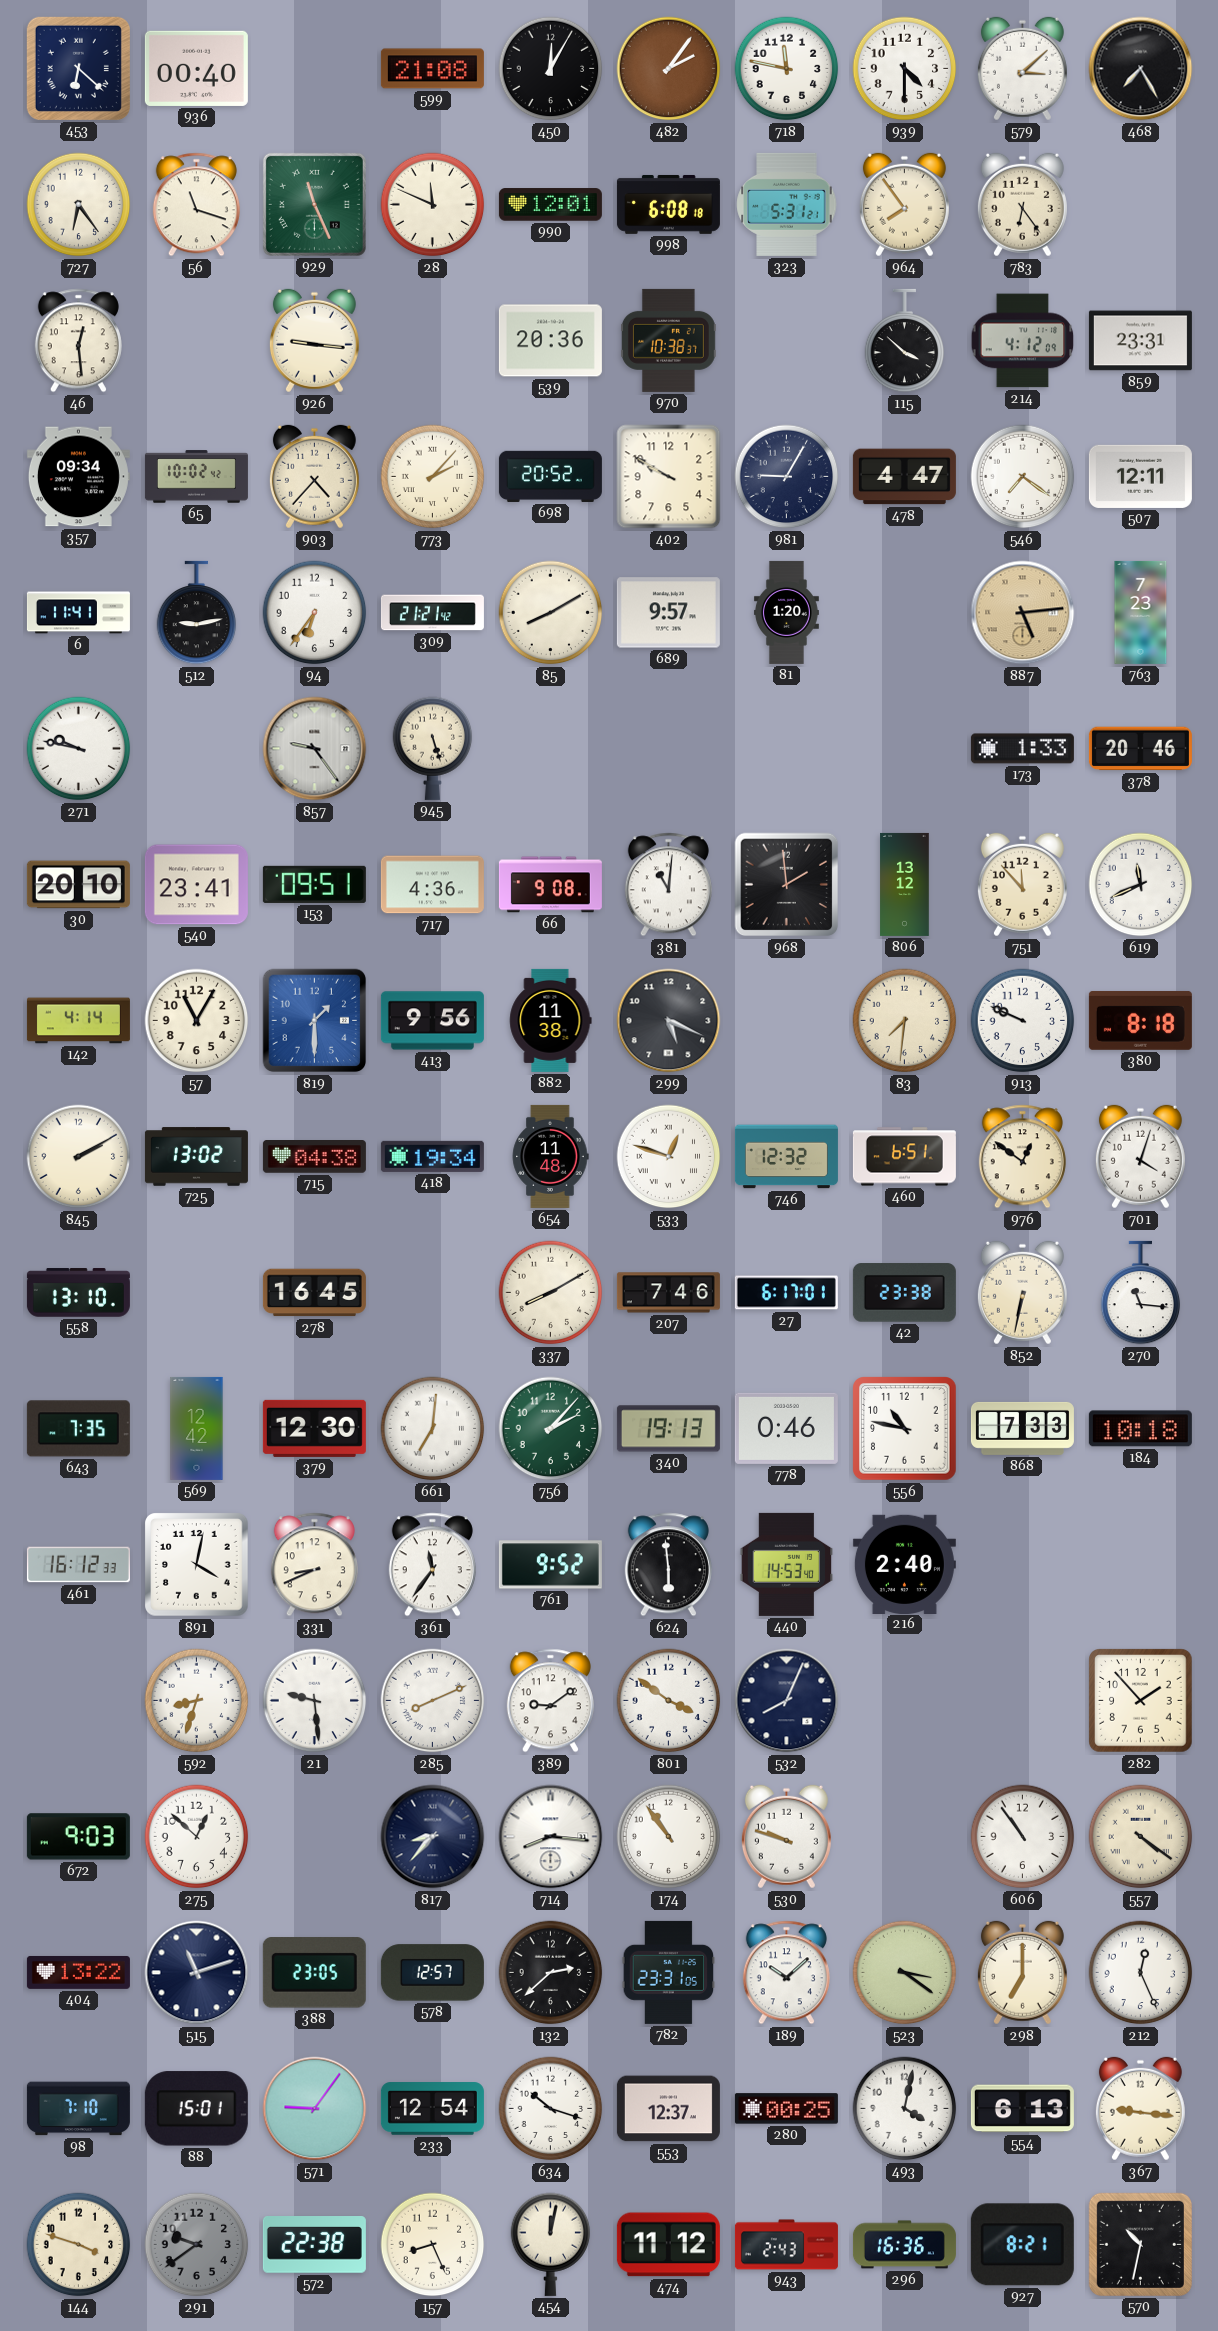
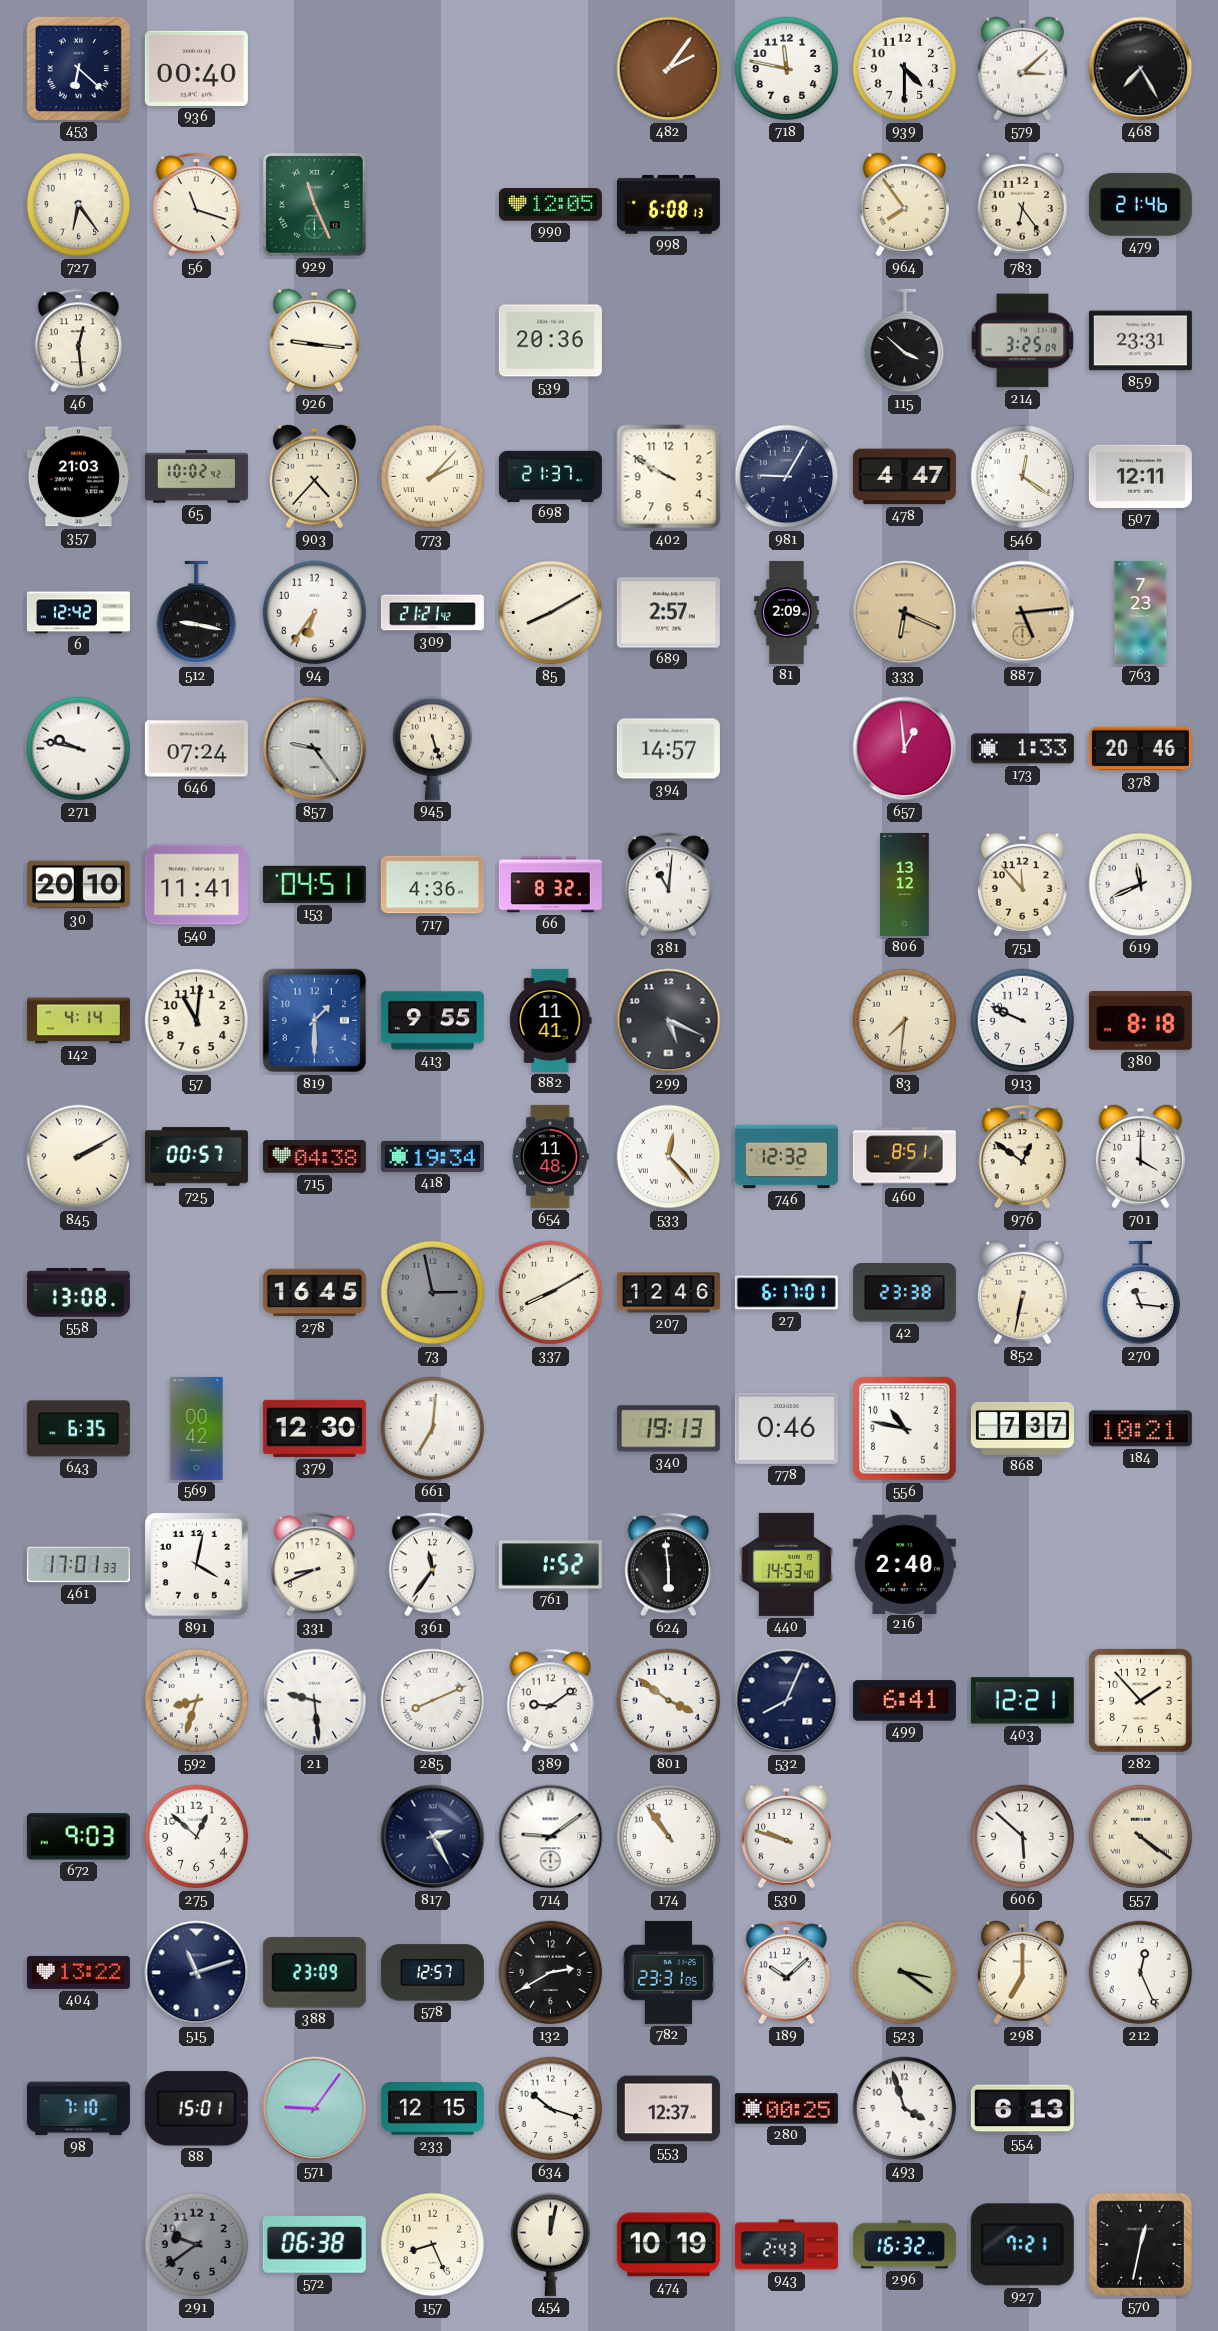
599: 21:08 -> none
450: 12:05 -> none
28: 11:49 -> none
990: 12:01 -> 12:05
998: 6:08:18 -> 6:08:13
323: 5:31 -> none
479: none -> 21:46
970: 10:38 -> none
214: 4:12 -> 3:25
357: 09:34 -> 21:03
698: 20:52 -> 21:37
546: 7:21 -> 12:21
6: 11:41 -> 12:42
512: 9:13 -> 9:17
689: 9:57 -> 2:57
81: 1:20 -> 2:09
333: none -> 6:19
646: none -> 07:24
394: none -> 14:57
657: none -> 12:59
540: 23:41 -> 11:41
153: 09:51 -> 04:51
66: 9:08 -> 8:32
968: 1:59 -> none
57: 11:05 -> 11:01
413: 9:56 -> 9:55
882: 11:38 -> 11:41
725: 13:02 -> 00:57
533: 12:48 -> 12:23
460: 6:51 -> 8:51
701: 4:03 -> 4:00
558: 13:10 -> 13:08
73: none -> 2:58
207: 7:46 -> 12:46
643: 7:35 -> 6:35
569: 12:42 -> 00:42
756: 2:07 -> none
868: 7:33 -> 7:37
184: 10:18 -> 10:21
461: 16:12 -> 17:01
761: 9:52 -> 1:52
499: none -> 6:41
403: none -> 12:21
817: 8:37 -> 2:25
714: 8:16 -> 9:09
606: 10:54 -> 5:52
388: 23:05 -> 23:09
132: 2:38 -> 2:40
233: 12:54 -> 12:15
493: 4:02 -> 3:57
367: 9:16 -> none
144: 3:48 -> none
572: 22:38 -> 06:38
474: 11:12 -> 10:19
296: 16:36 -> 16:32
927: 8:21 -> 7:21
570: 10:32 -> 12:32
